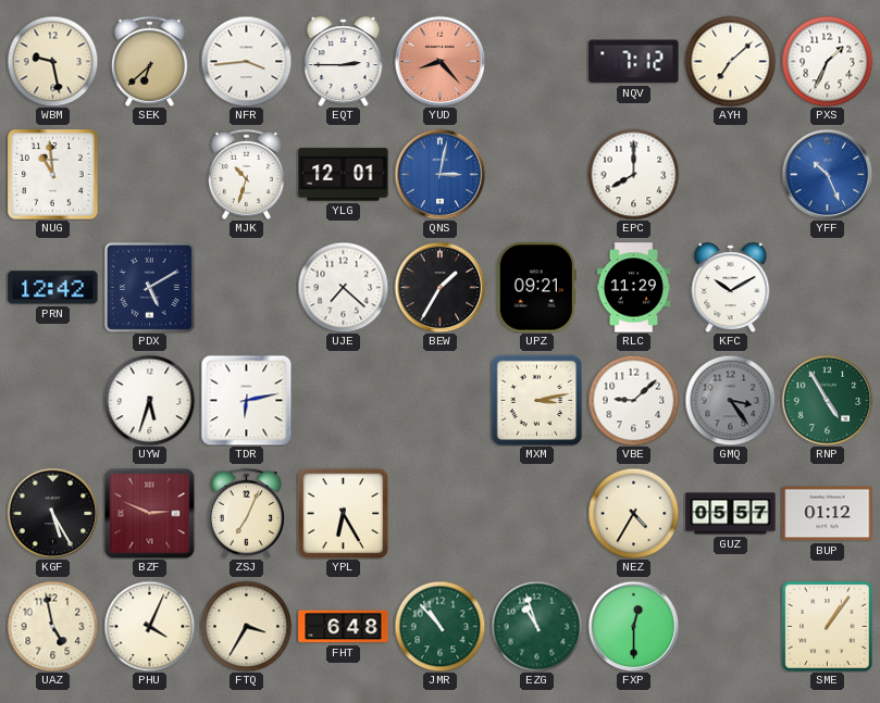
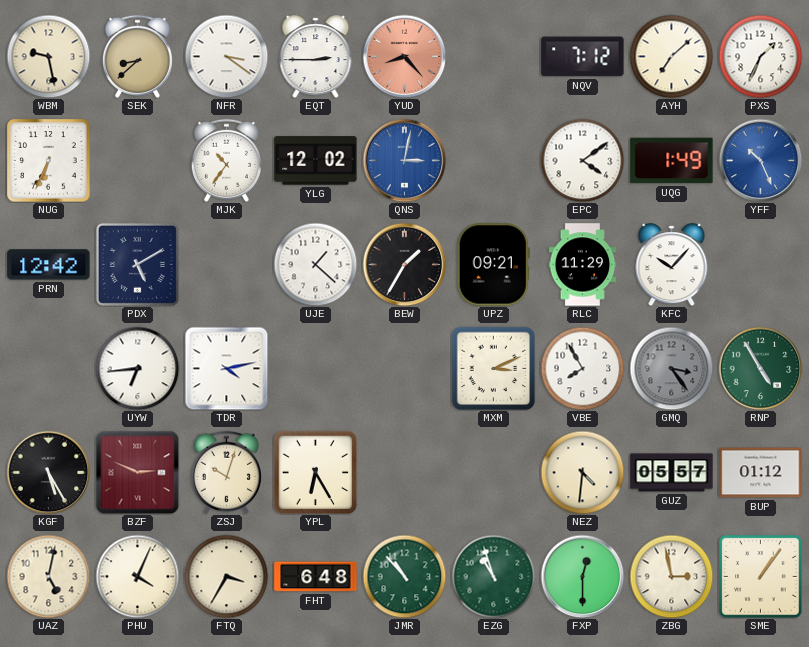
SEK: 6:38 -> 8:38
NFR: 3:44 -> 3:21
NUG: 10:59 -> 6:34
MJK: 10:33 -> 10:36
YLG: 12:01 -> 12:02
EPC: 8:00 -> 4:09
UQG: none -> 1:49
UJE: 7:22 -> 1:22
KFC: 10:10 -> 10:07
UYW: 5:33 -> 6:44
TDR: 6:13 -> 4:13
MXM: 3:13 -> 3:11
VBE: 9:08 -> 7:55
ZSJ: 7:04 -> 10:03
NEZ: 4:35 -> 4:31
UAZ: 4:58 -> 5:02
ZBG: none -> 2:58
